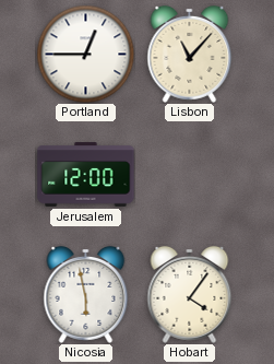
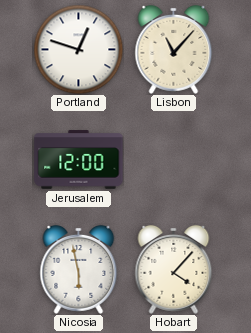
Portland: 12:45 -> 12:48
Hobart: 4:06 -> 4:07
